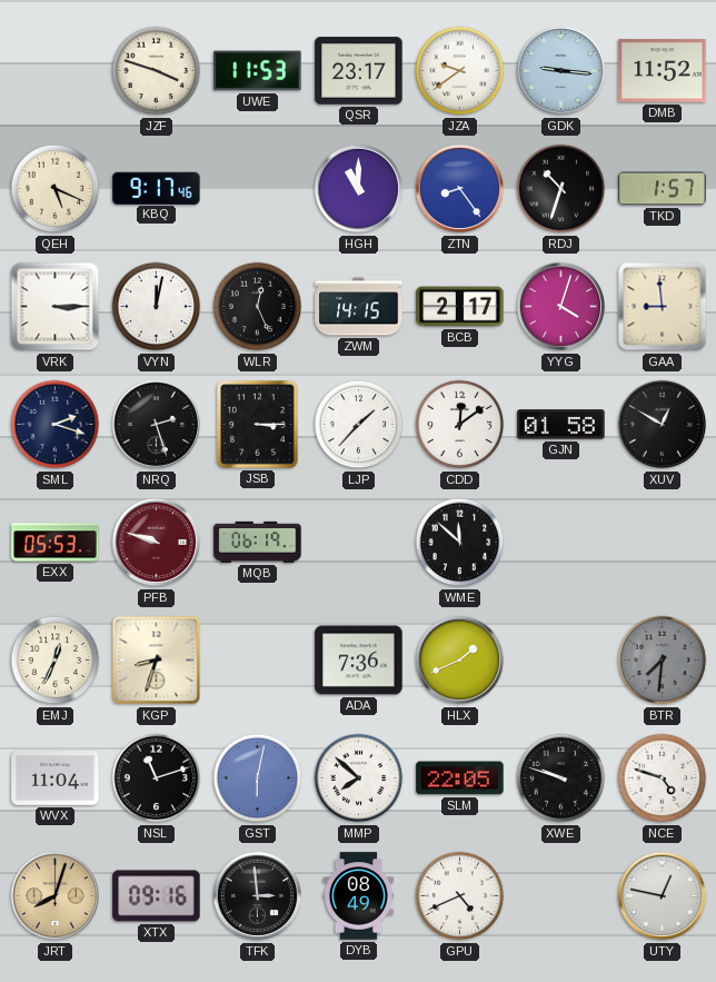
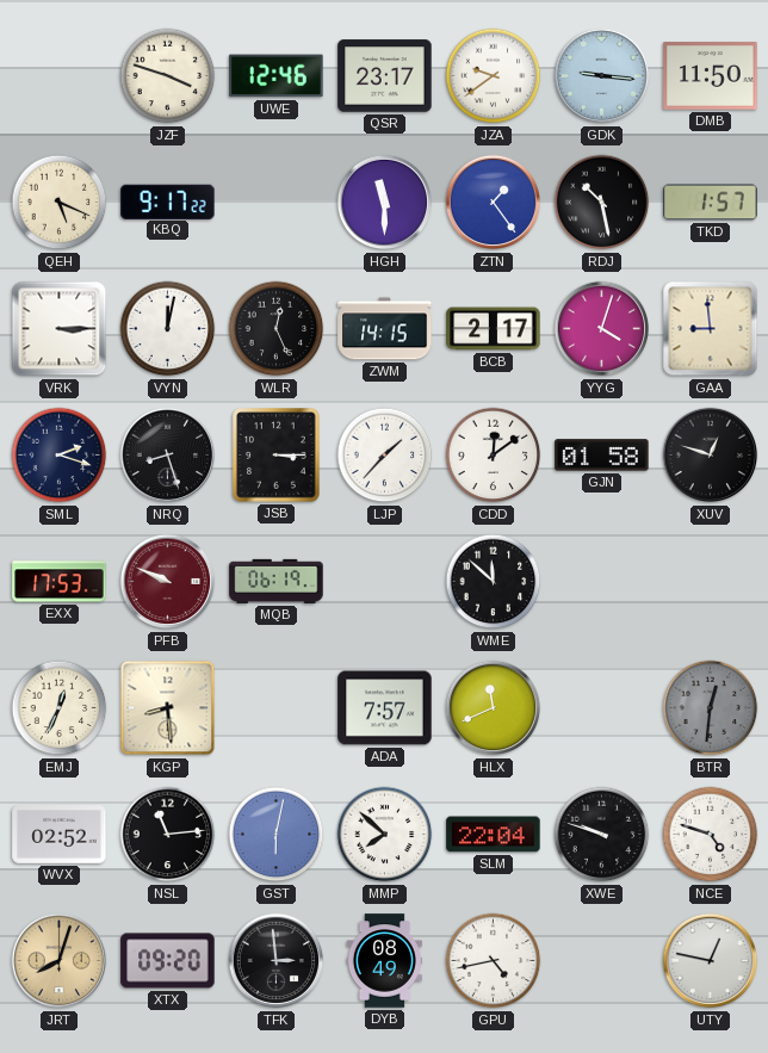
UWE: 11:53 -> 12:46
DMB: 11:52 -> 11:50
KBQ: 9:17:46 -> 9:17:22
HGH: 11:00 -> 11:30
ZTN: 8:24 -> 1:24
RDJ: 10:33 -> 10:28
NRQ: 2:27 -> 8:27
XUV: 12:50 -> 12:48
EXX: 05:53 -> 17:53
PFB: 9:48 -> 9:49
KGP: 8:33 -> 8:29
ADA: 7:36 -> 7:57
HLX: 1:41 -> 11:41
BTR: 7:31 -> 12:31
WVX: 11:04 -> 02:52
NSL: 11:12 -> 11:14
SLM: 22:05 -> 22:04
XTX: 09:16 -> 09:20
GPU: 4:41 -> 4:43
